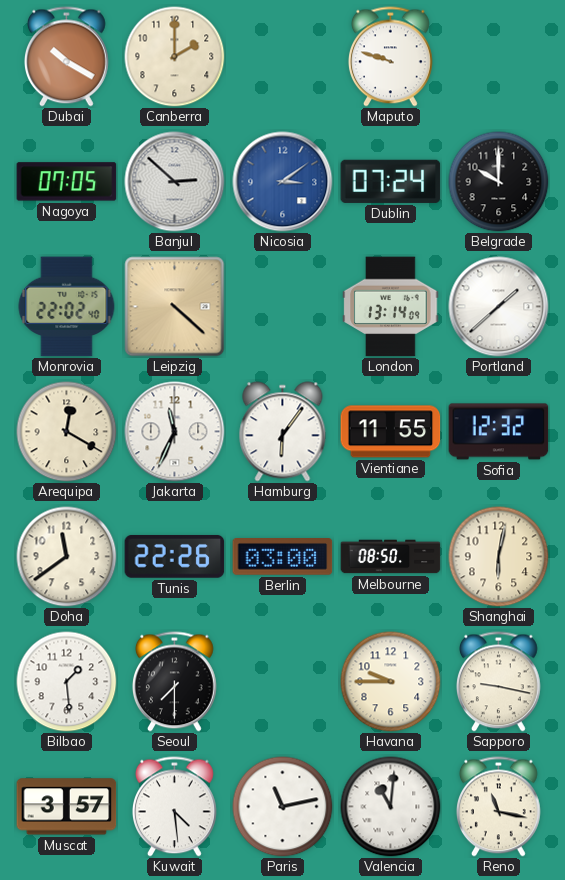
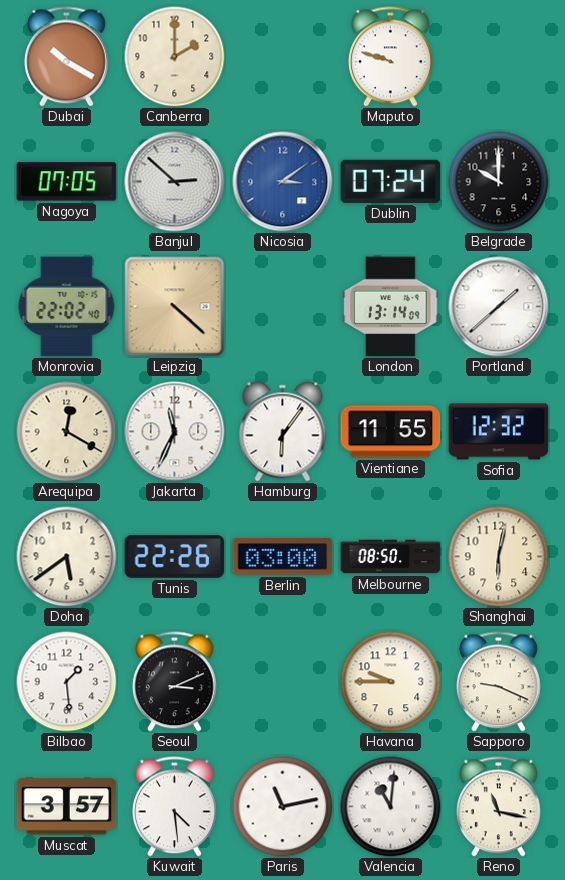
Doha: 11:39 -> 5:39
Seoul: 7:30 -> 3:11
Sapporo: 9:17 -> 9:19
